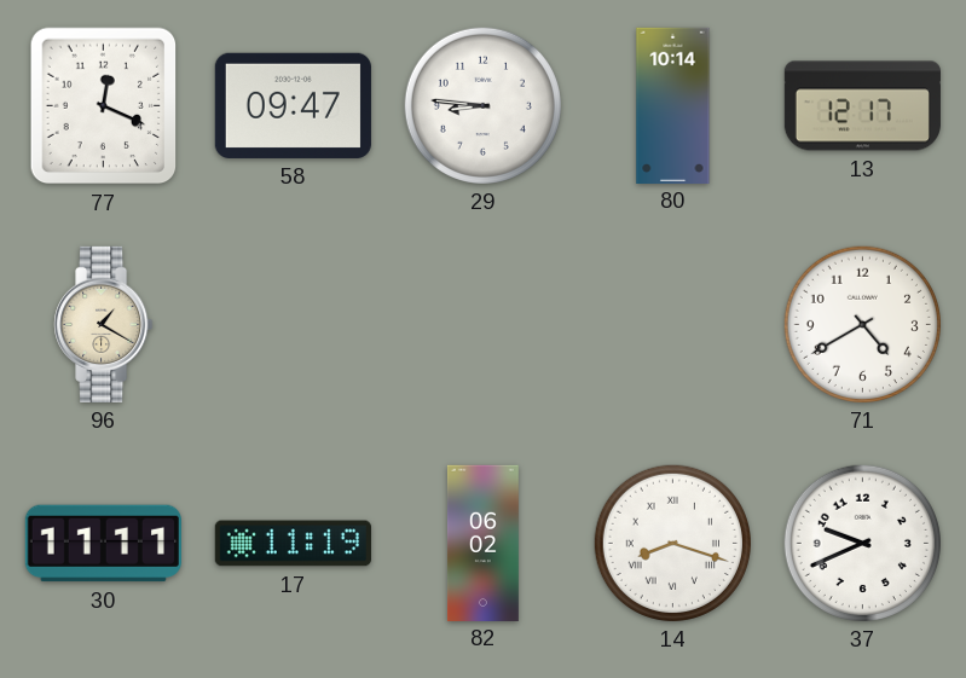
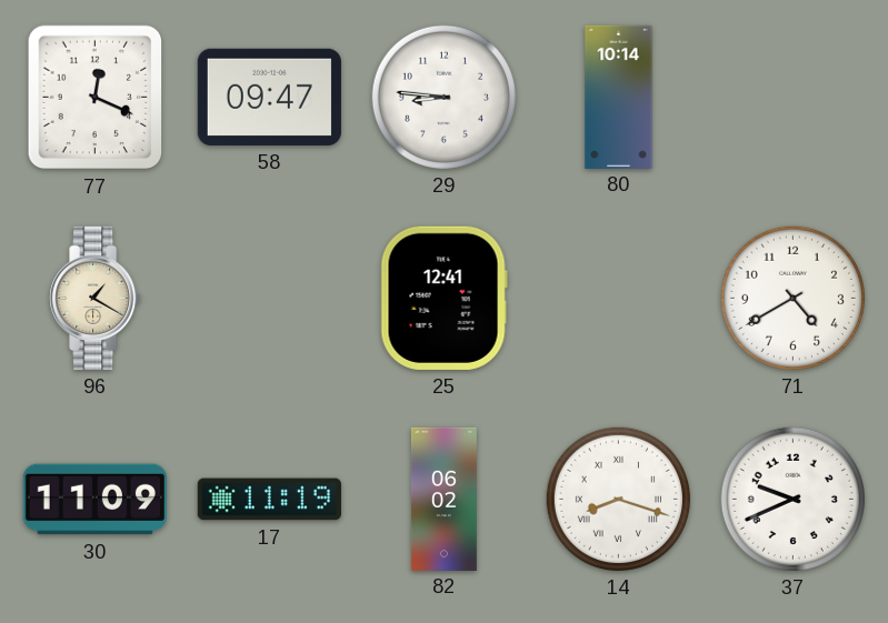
13: 12:17 -> none
25: none -> 12:41
30: 11:11 -> 11:09
